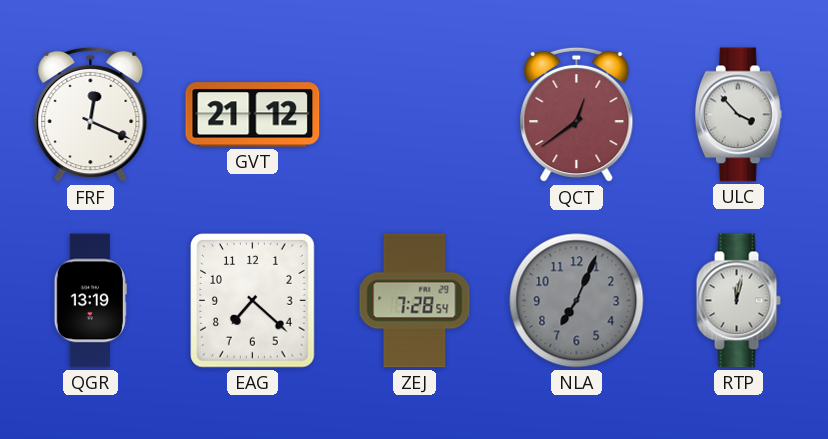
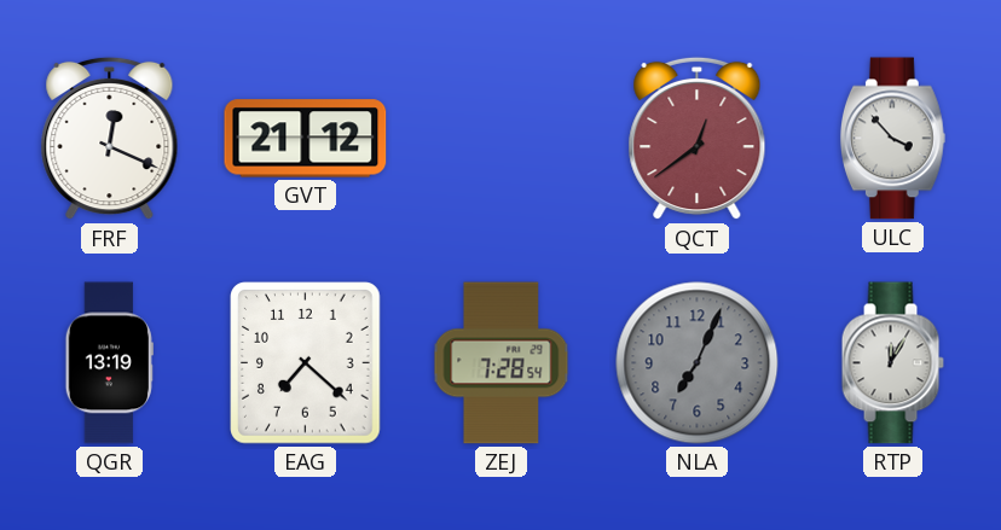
RTP: 12:02 -> 12:05
